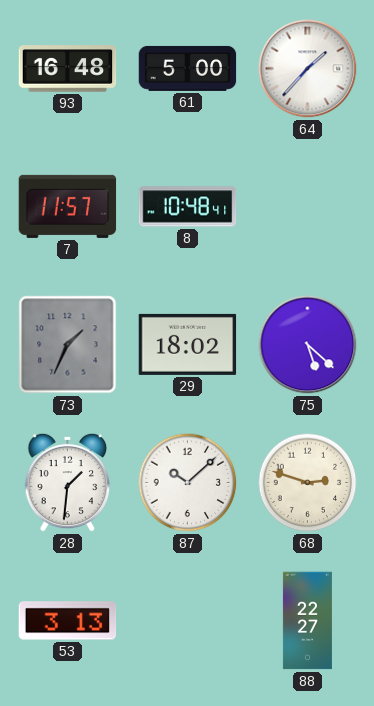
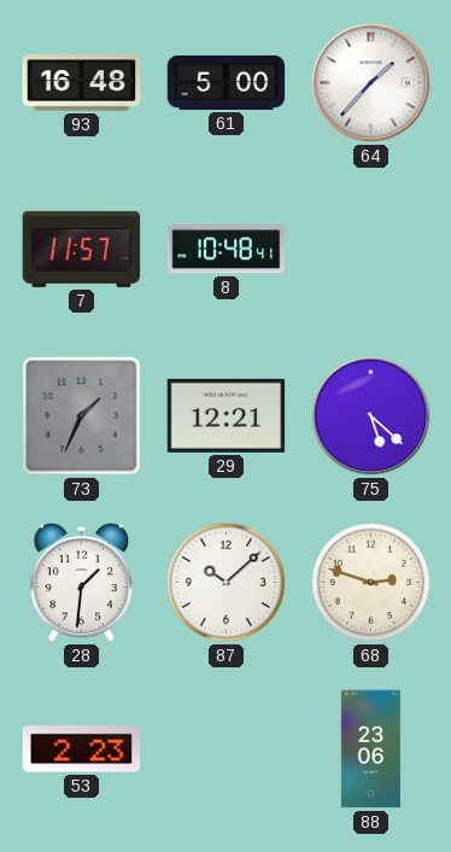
29: 18:02 -> 12:21
53: 3:13 -> 2:23
88: 22:27 -> 23:06
